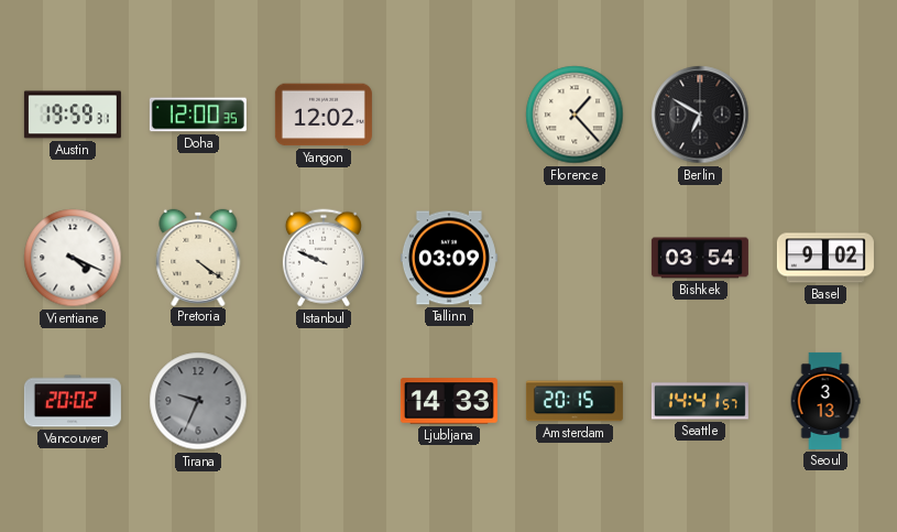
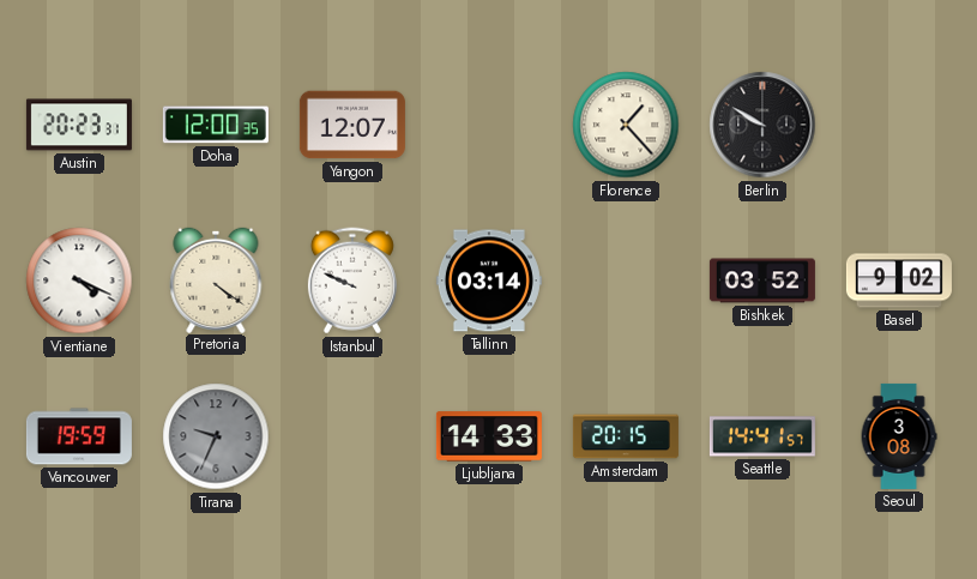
Austin: 19:59 -> 20:23
Yangon: 12:02 -> 12:07
Berlin: 6:50 -> 9:50
Tallinn: 03:09 -> 03:14
Bishkek: 03:54 -> 03:52
Vancouver: 20:02 -> 19:59
Seoul: 3:13 -> 3:08
